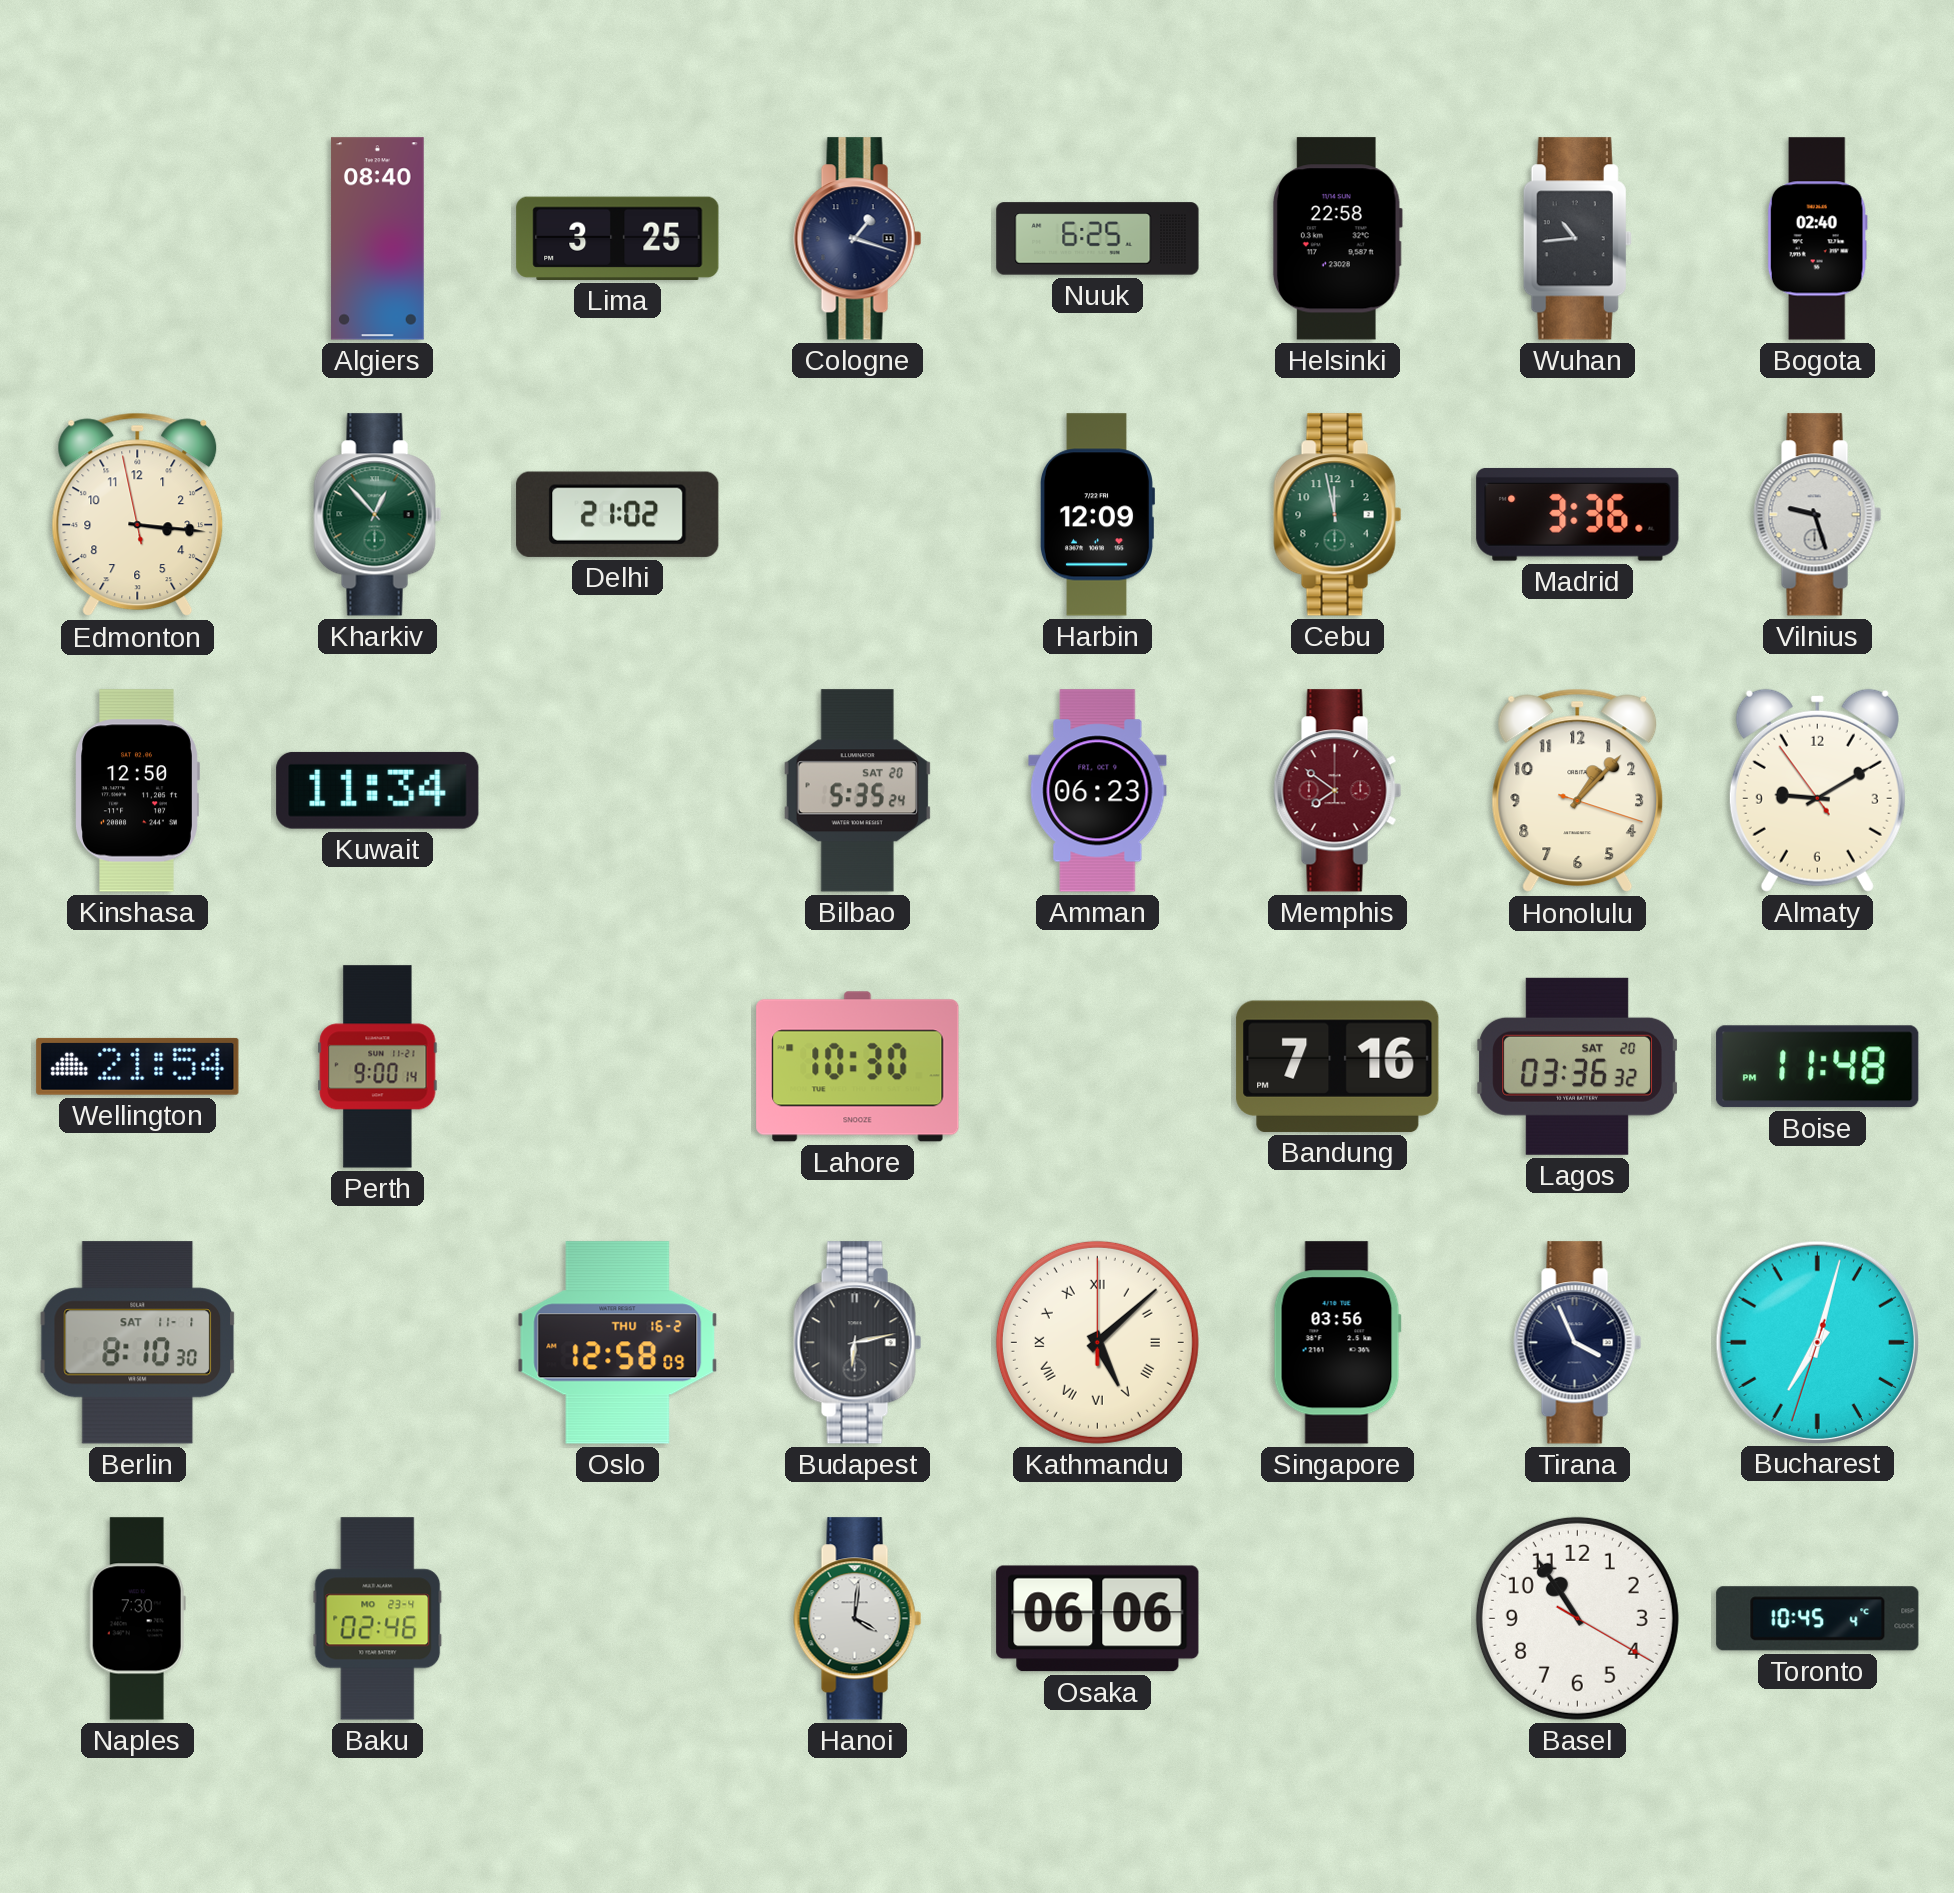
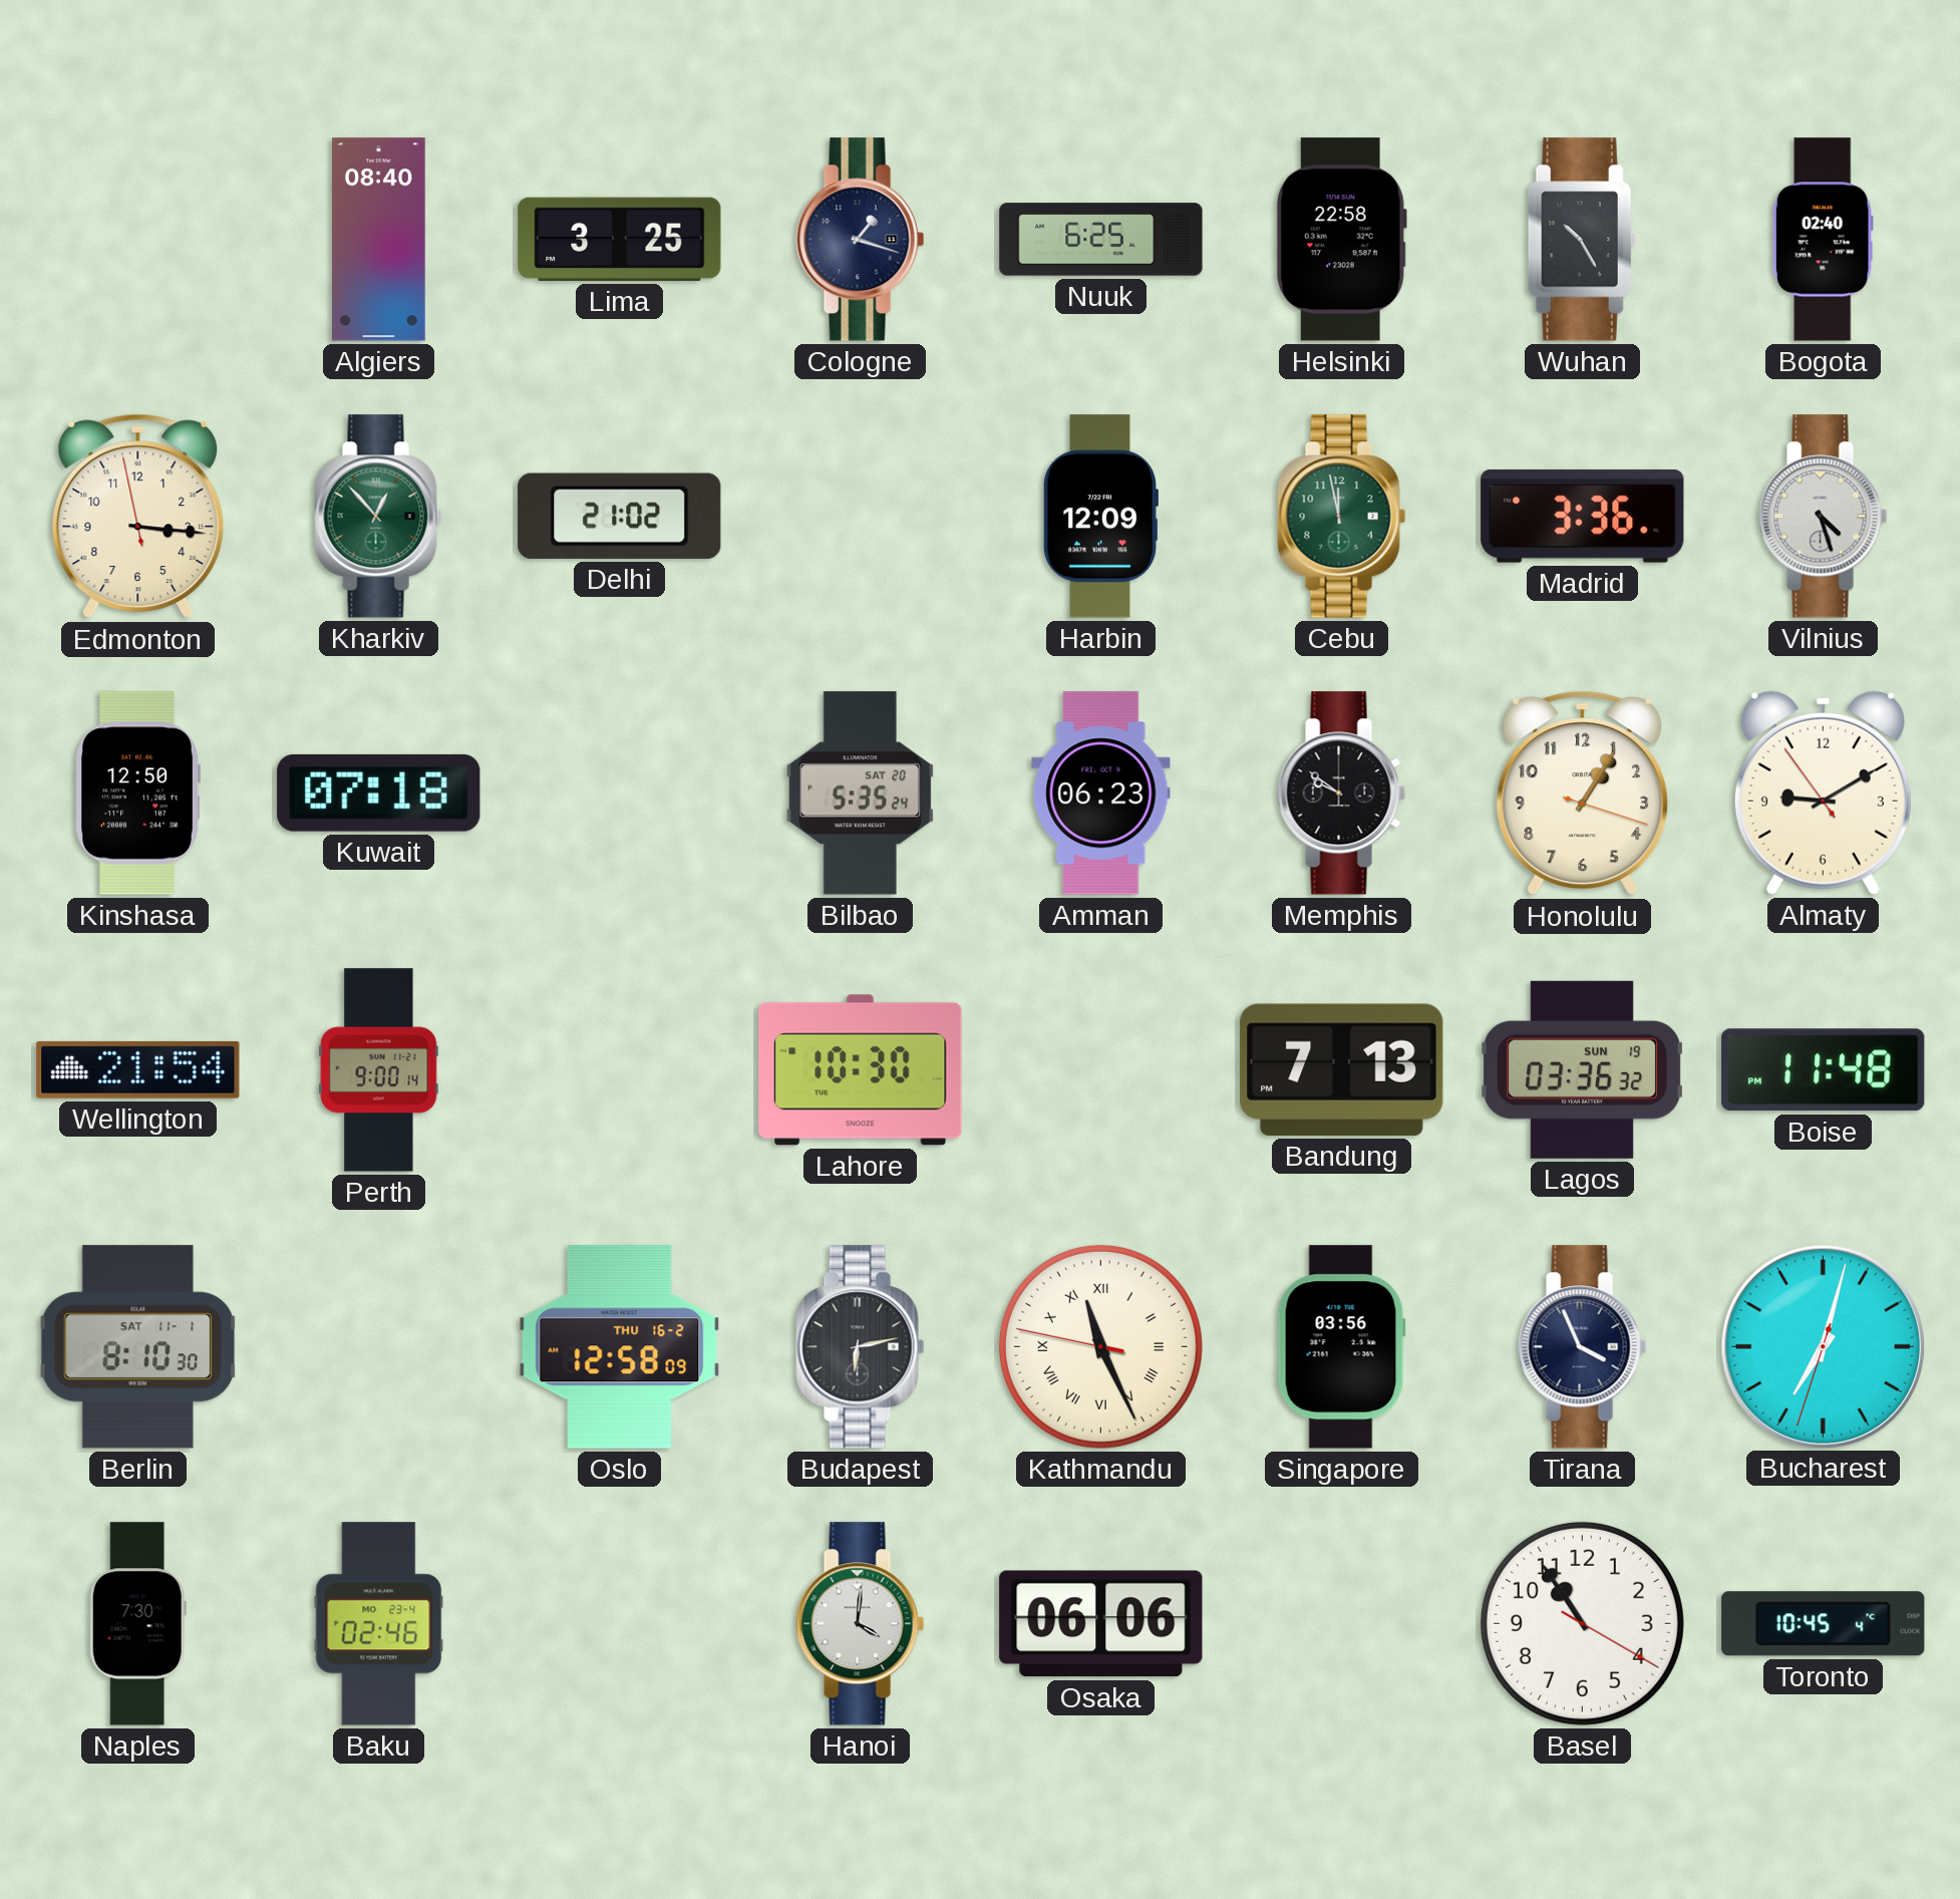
Wuhan: 10:44 -> 10:25
Vilnius: 9:27 -> 4:27
Kuwait: 11:34 -> 07:18
Memphis: 7:51 -> 9:51
Memphis dial: burgundy -> black
Honolulu: 1:07 -> 1:05
Bandung: 7:16 -> 7:13
Lagos date: SAT 20 -> SUN 19
Kathmandu: 5:08 -> 11:25
